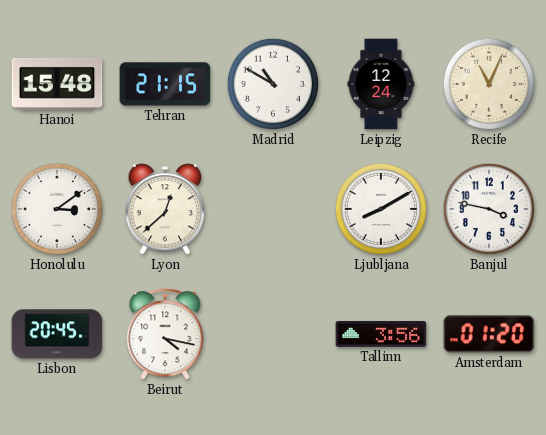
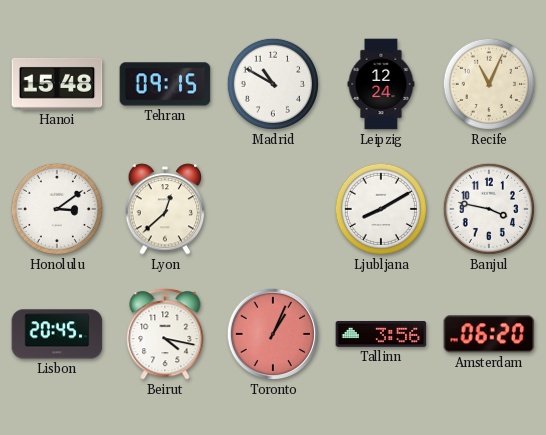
Tehran: 21:15 -> 09:15
Toronto: none -> 1:04
Amsterdam: 01:20 -> 06:20
